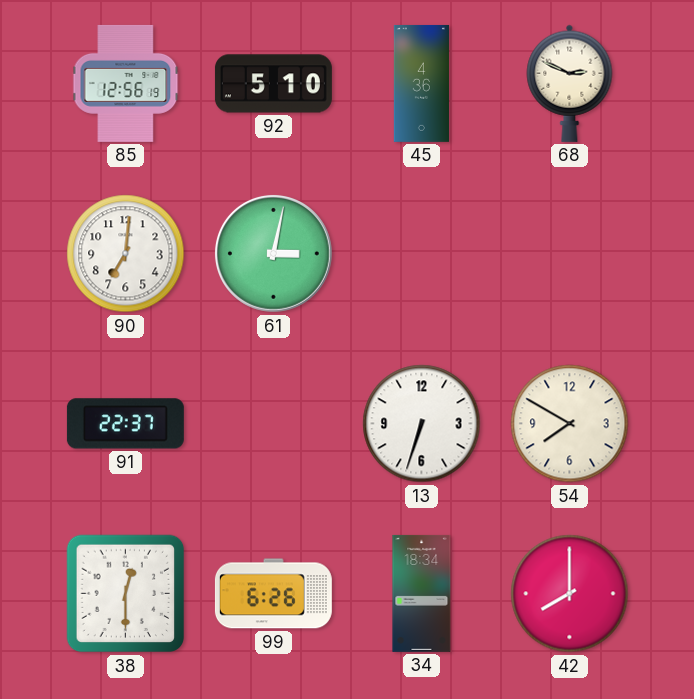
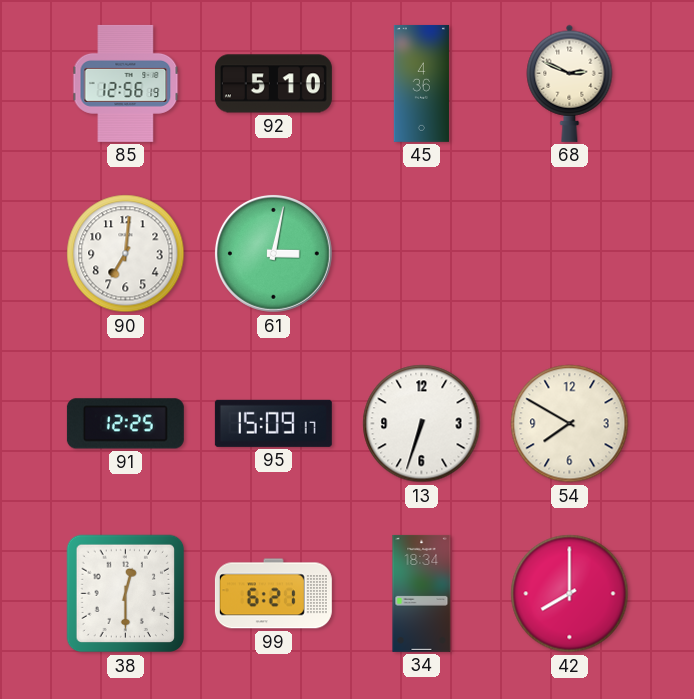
91: 22:37 -> 12:25
95: none -> 15:09
99: 6:26 -> 6:21
